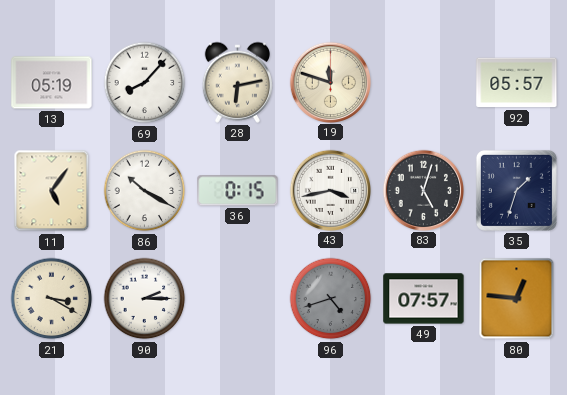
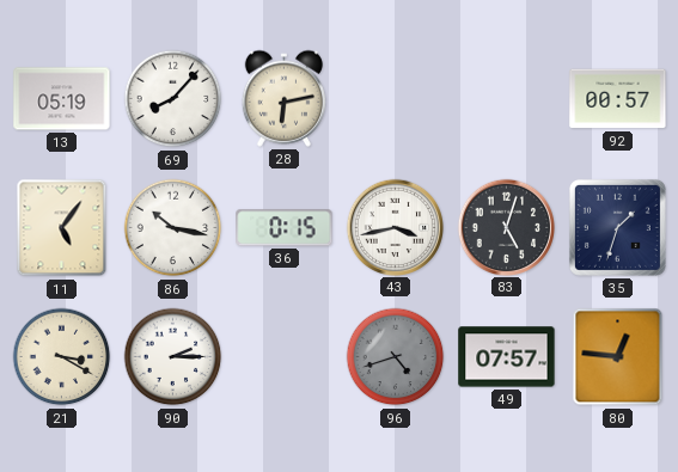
19: 11:48 -> none
92: 05:57 -> 00:57
86: 10:20 -> 10:17
